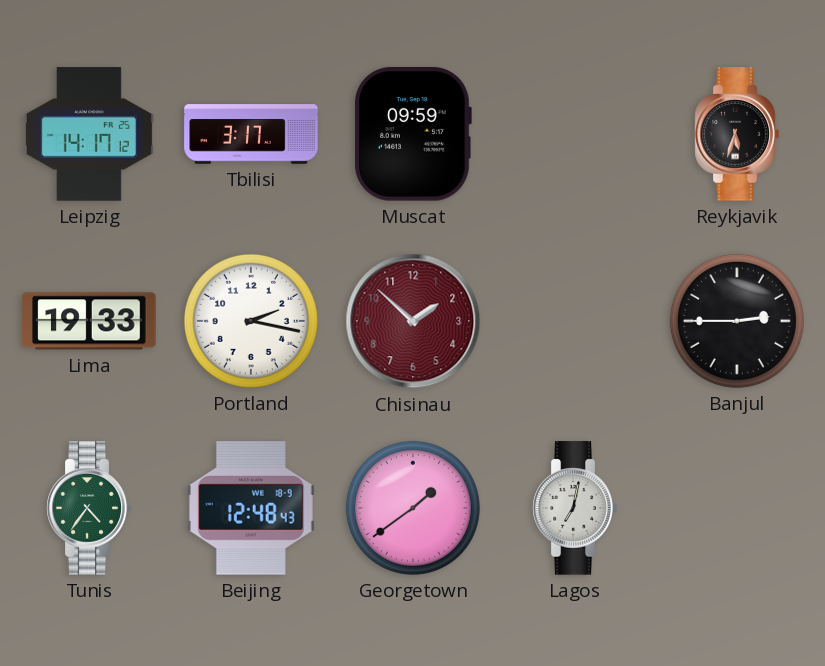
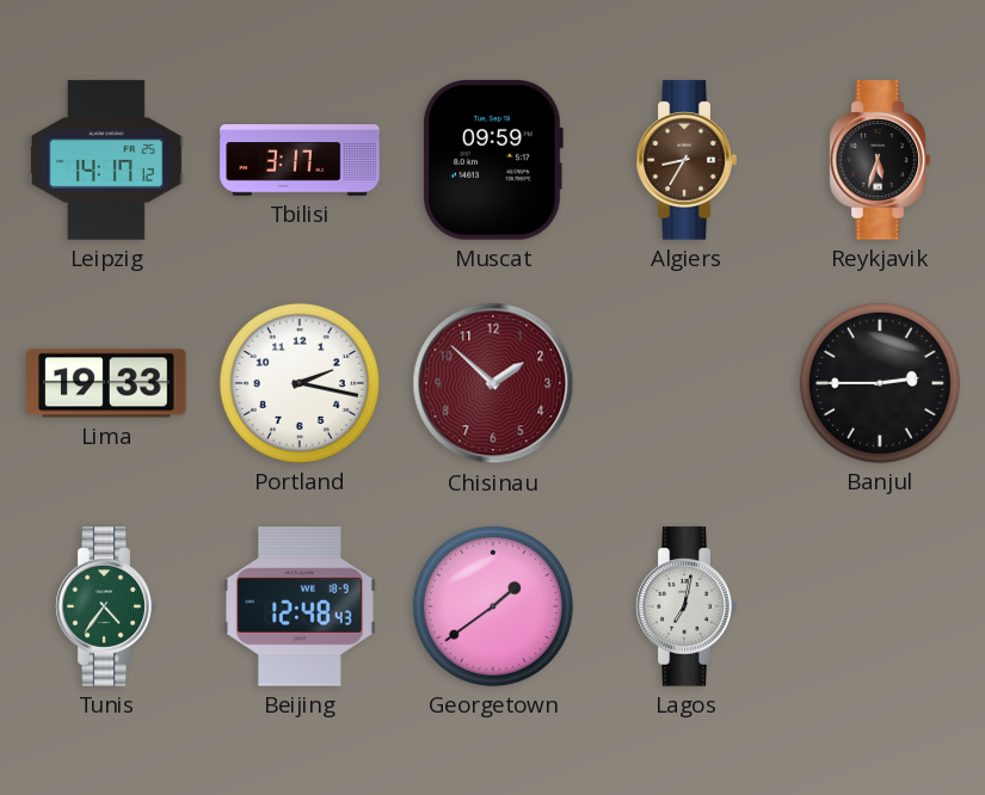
Algiers: none -> 8:35
